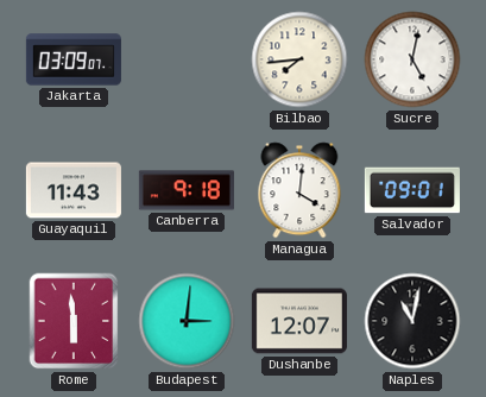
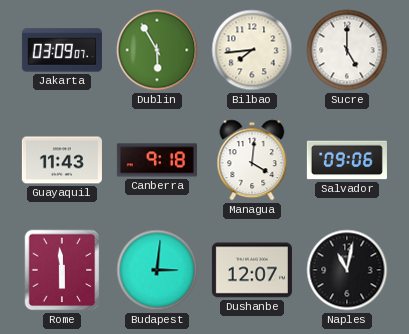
Dublin: none -> 5:55
Sucre: 5:02 -> 5:00
Salvador: 09:01 -> 09:06
